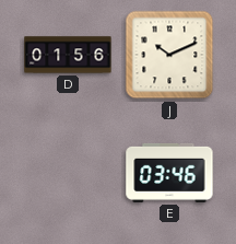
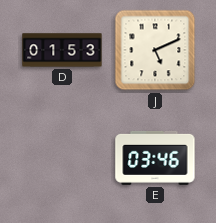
D: 01:56 -> 01:53
J: 10:11 -> 5:11
